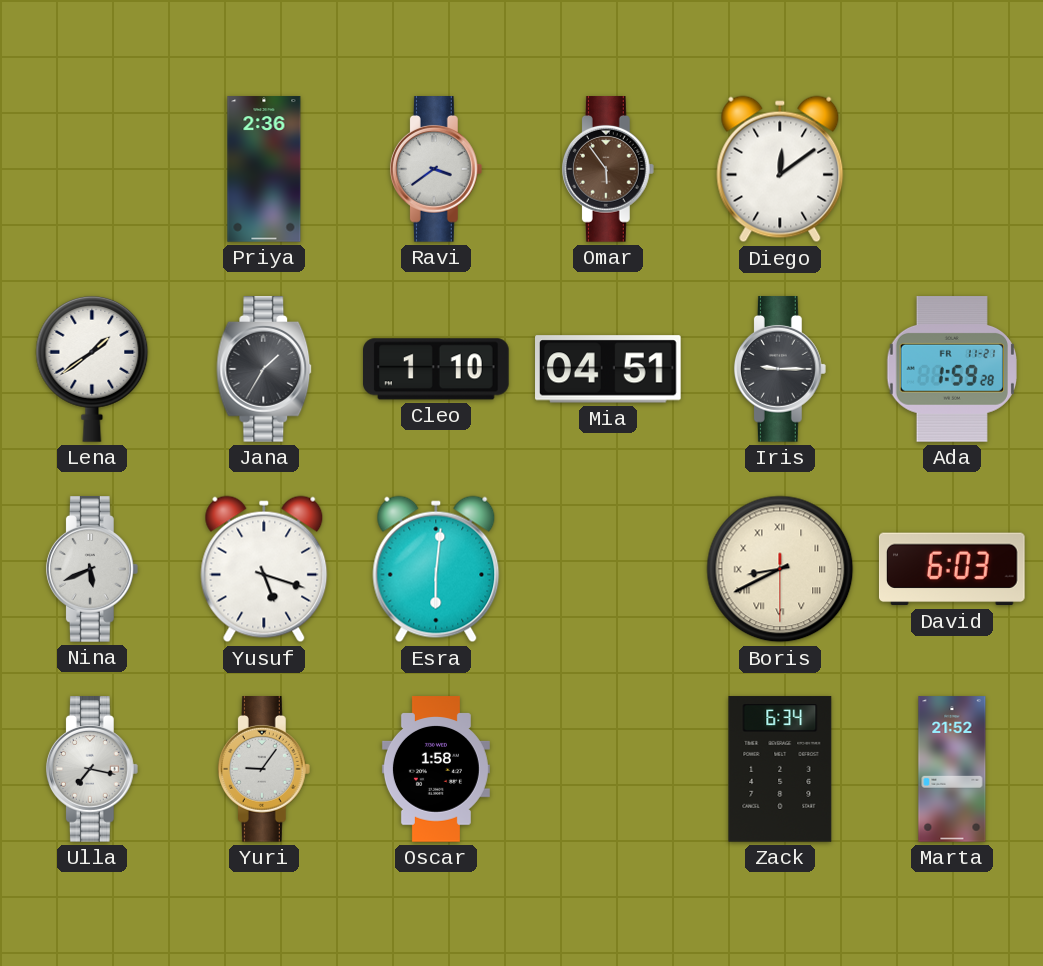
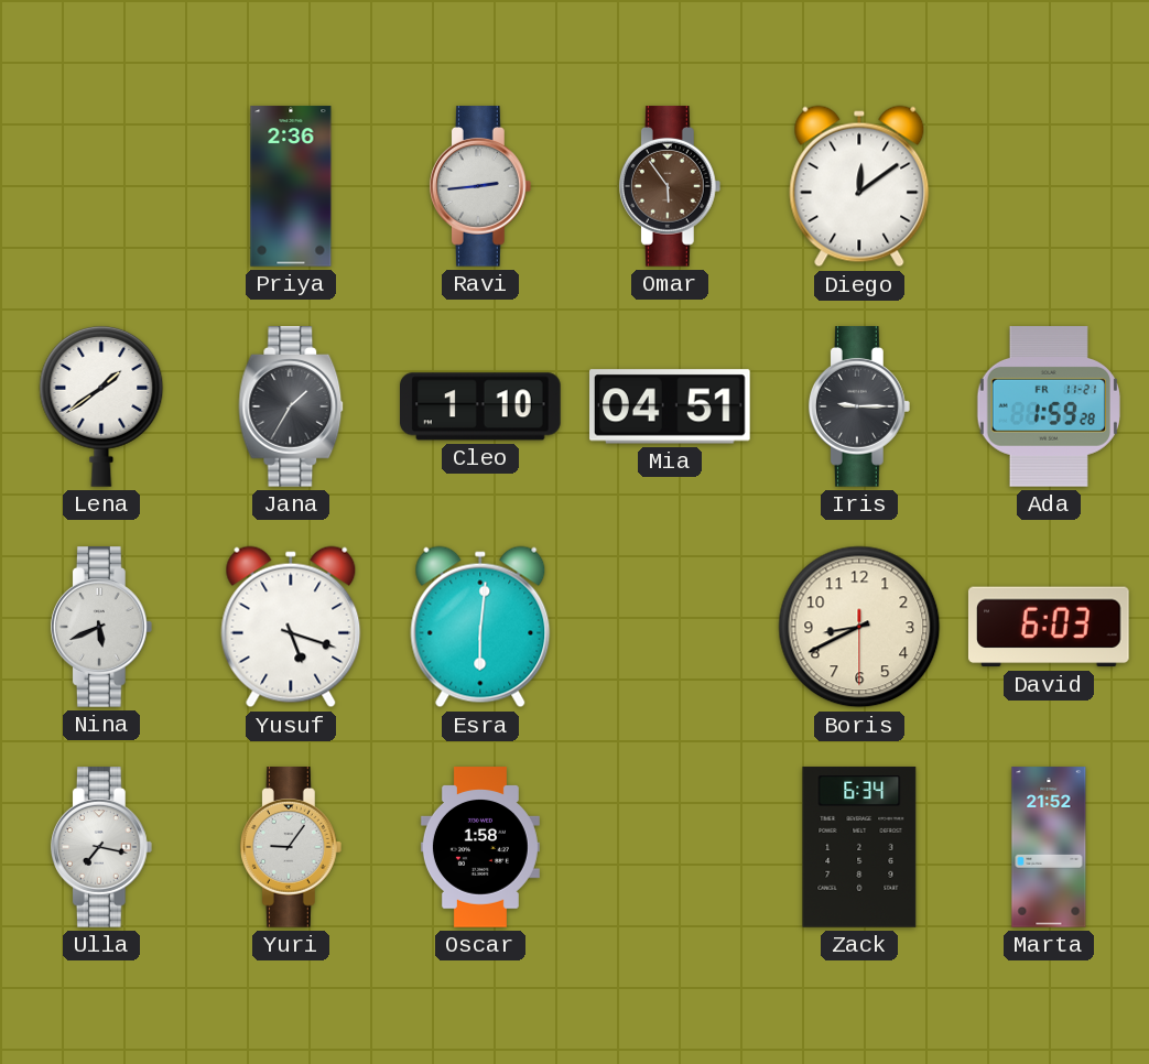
Ravi: 3:39 -> 2:44
Boris numerals: Roman -> Arabic
